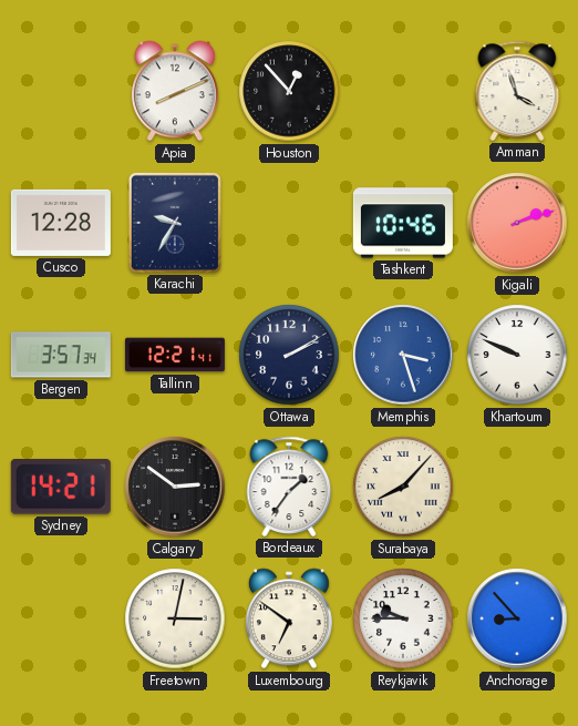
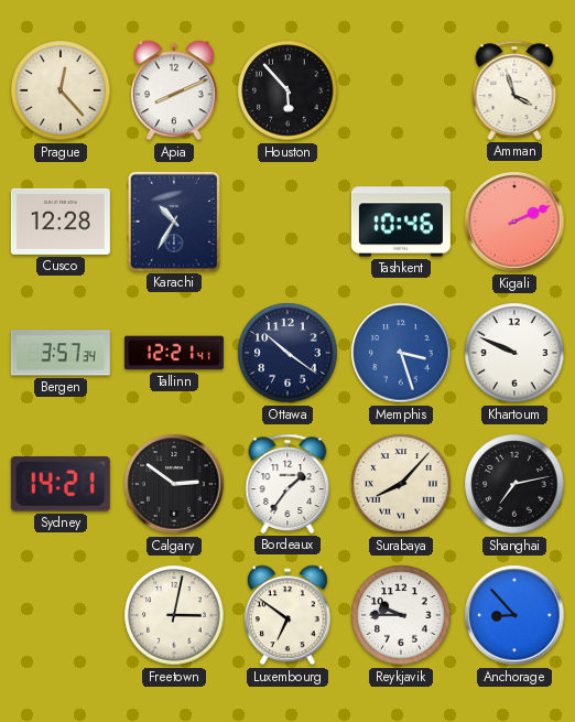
Prague: none -> 12:23
Houston: 12:53 -> 5:53
Karachi: 9:35 -> 10:35
Kigali: 2:12 -> 2:11
Ottawa: 2:10 -> 10:21
Shanghai: none -> 7:13
